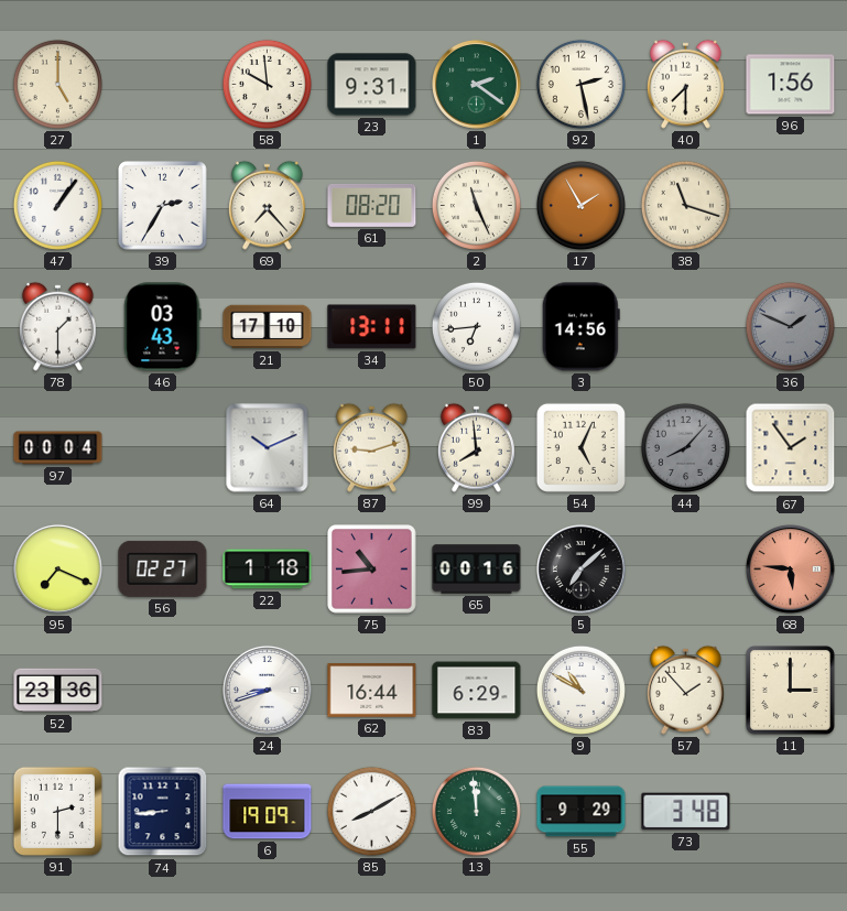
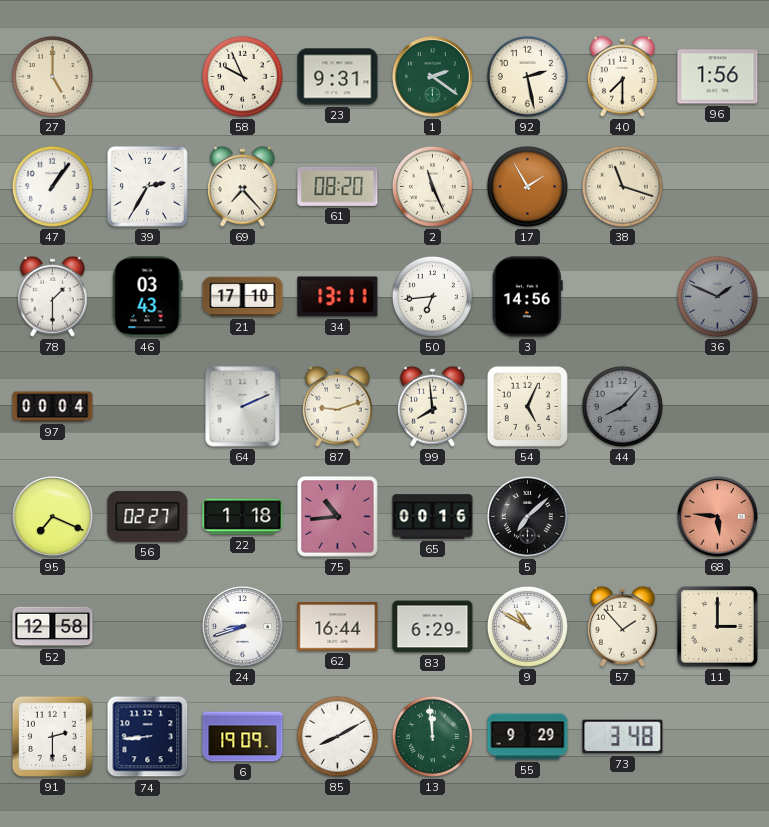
58: 9:59 -> 9:56
64: 10:11 -> 2:11
67: 1:54 -> none
52: 23:36 -> 12:58
